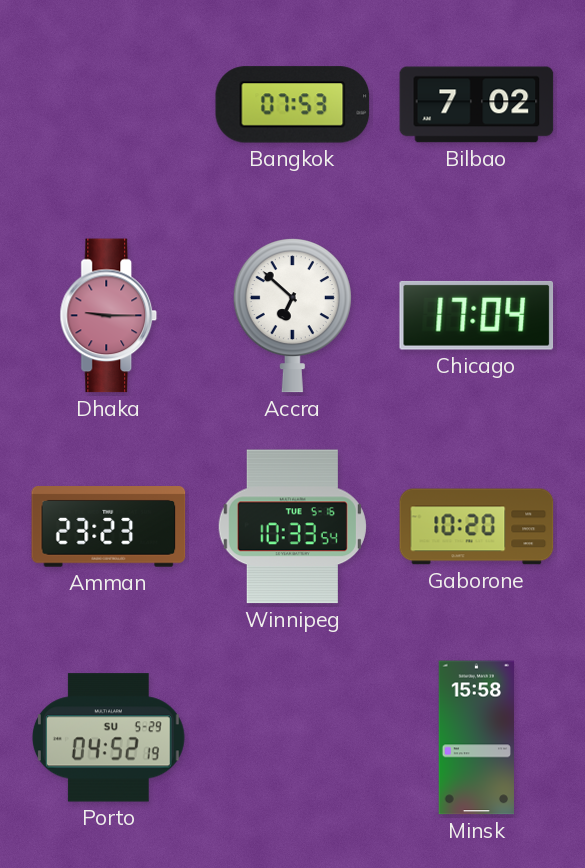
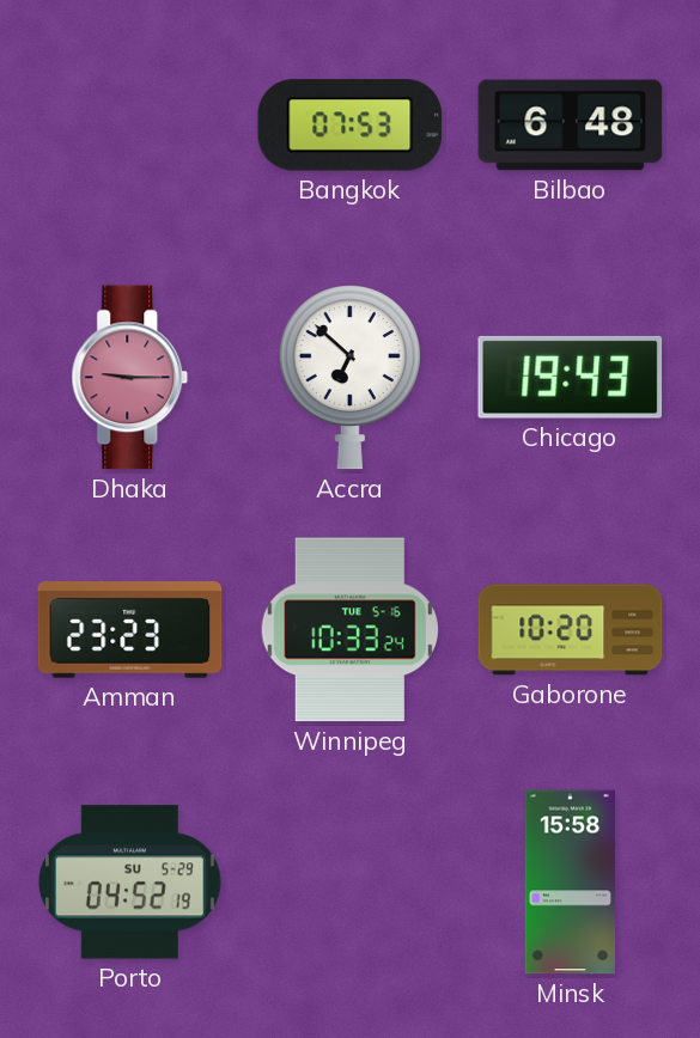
Bilbao: 7:02 -> 6:48
Chicago: 17:04 -> 19:43
Winnipeg: 10:33:54 -> 10:33:24
